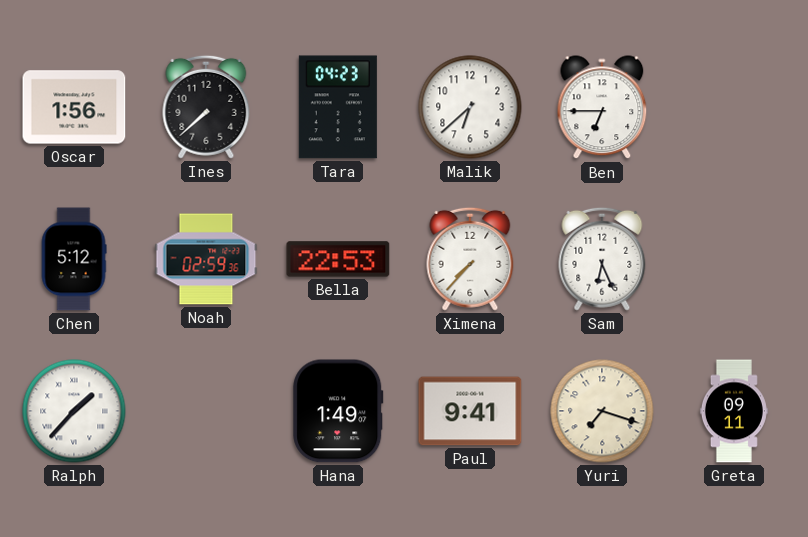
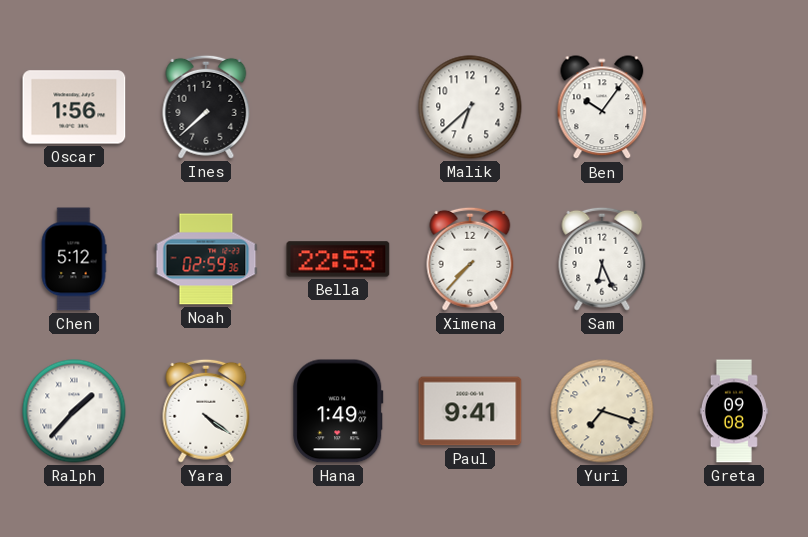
Tara: 04:23 -> none
Ben: 6:45 -> 10:06
Yara: none -> 4:21
Greta: 09:11 -> 09:08
